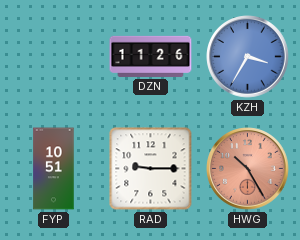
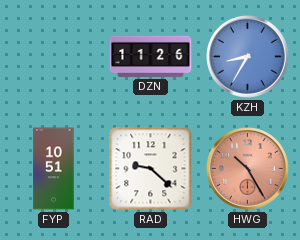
KZH: 3:35 -> 8:35
RAD: 9:15 -> 9:22
